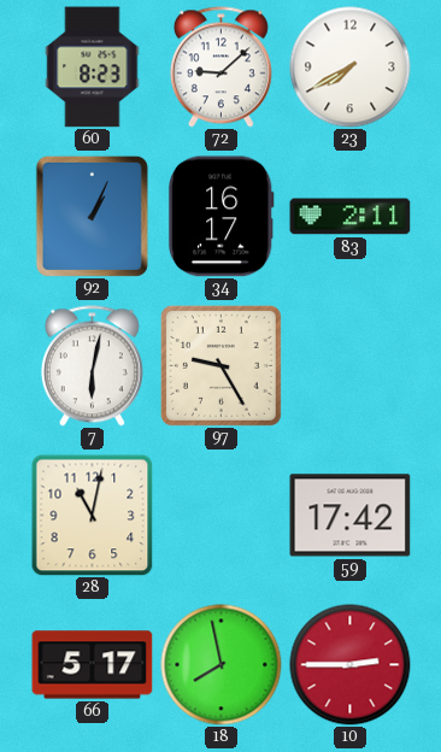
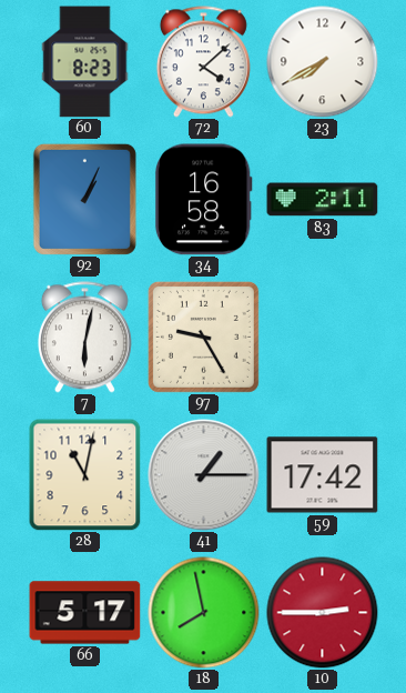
72: 9:08 -> 4:08
34: 16:17 -> 16:58
41: none -> 1:15
